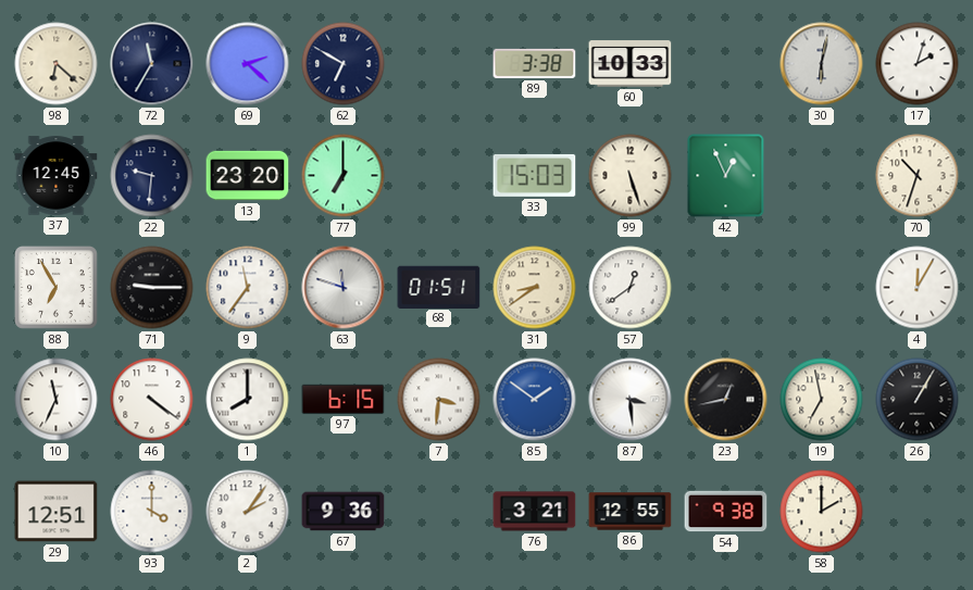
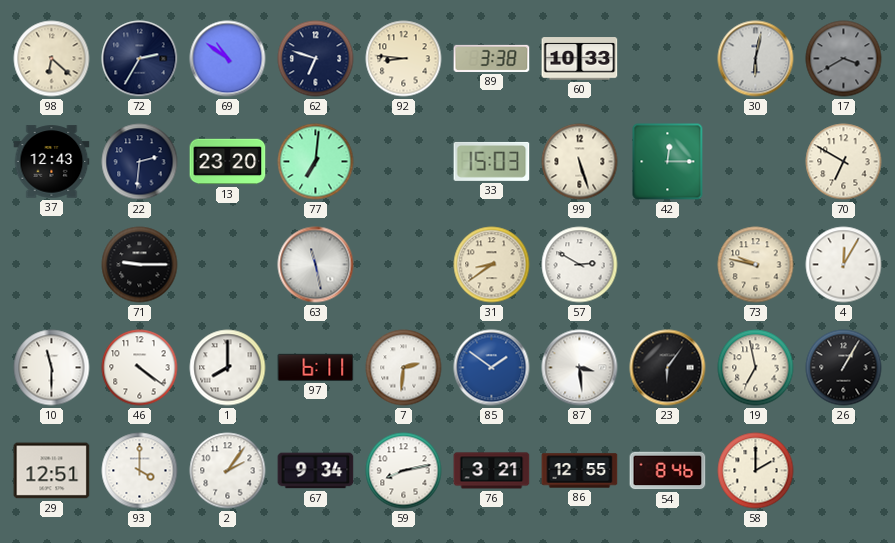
72: 11:35 -> 2:35
69: 2:22 -> 10:51
62: 6:50 -> 6:48
92: none -> 8:46
17: 2:03 -> 3:40
17 dial: white -> grey
37: 12:45 -> 12:43
22: 9:31 -> 2:31
77: 7:00 -> 7:01
42: 12:56 -> 12:15
70: 10:33 -> 6:50
88: 6:55 -> none
9: 11:36 -> none
63: 11:48 -> 11:28
68: 01:51 -> none
57: 12:39 -> 2:50
73: none -> 9:47
10: 11:34 -> 11:30
97: 6:15 -> 6:11
7: 3:31 -> 2:31
23: 12:43 -> 6:06
67: 9:36 -> 9:34
59: none -> 8:13
54: 9:38 -> 8:46
